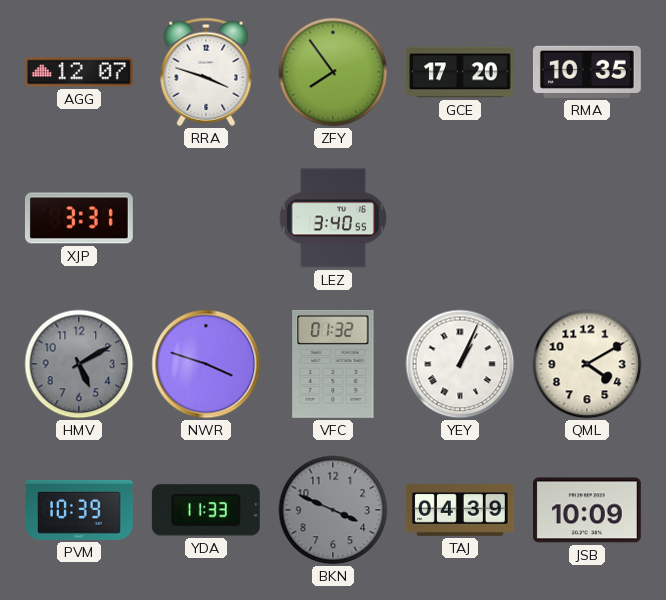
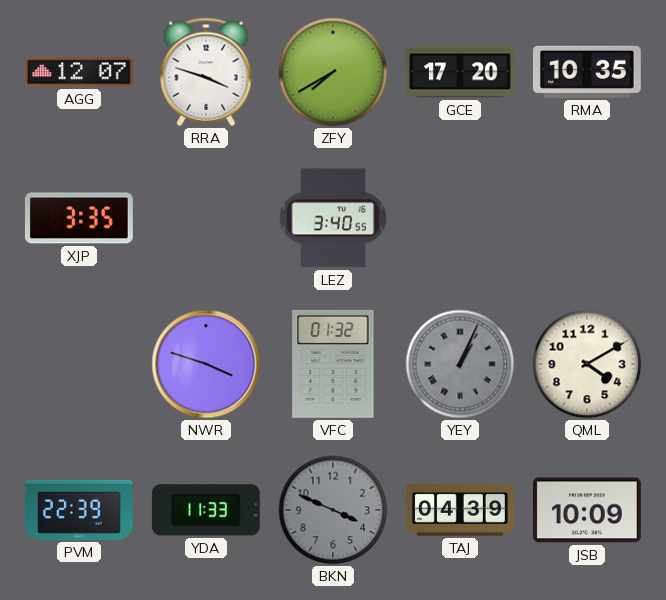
ZFY: 7:54 -> 7:40
XJP: 3:31 -> 3:35
HMV: 5:10 -> none
YEY dial: white -> grey
PVM: 10:39 -> 22:39
